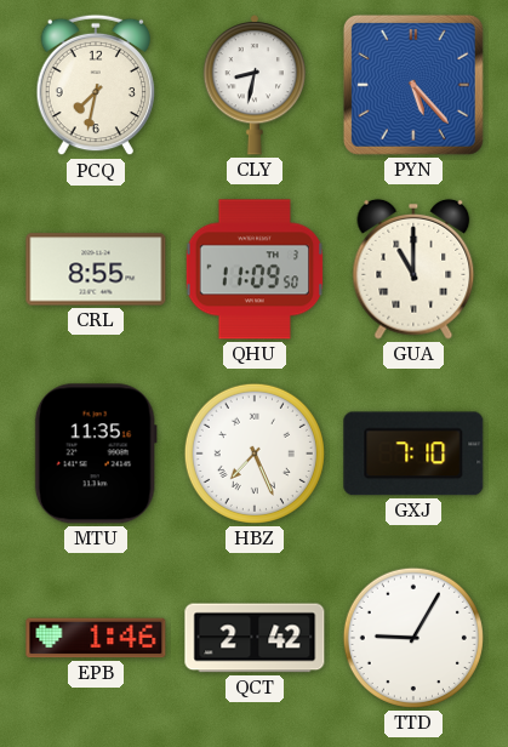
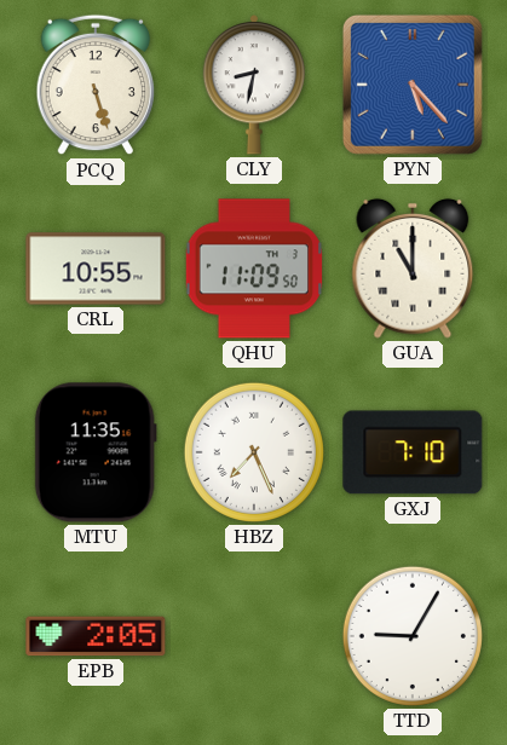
PCQ: 7:32 -> 5:27
CRL: 8:55 -> 10:55
EPB: 1:46 -> 2:05
QCT: 2:42 -> none
